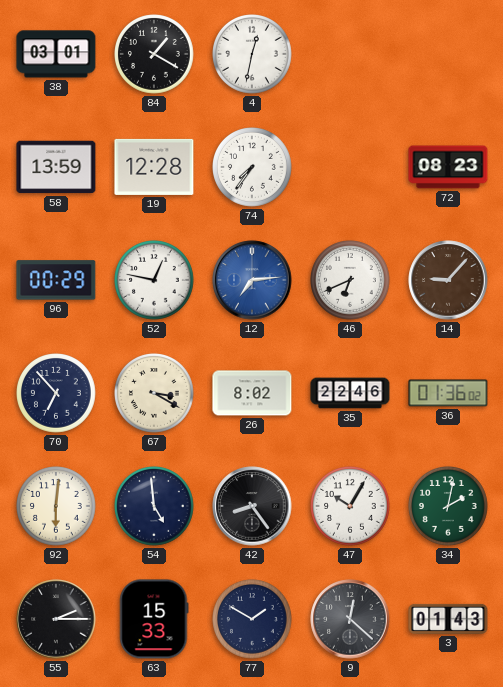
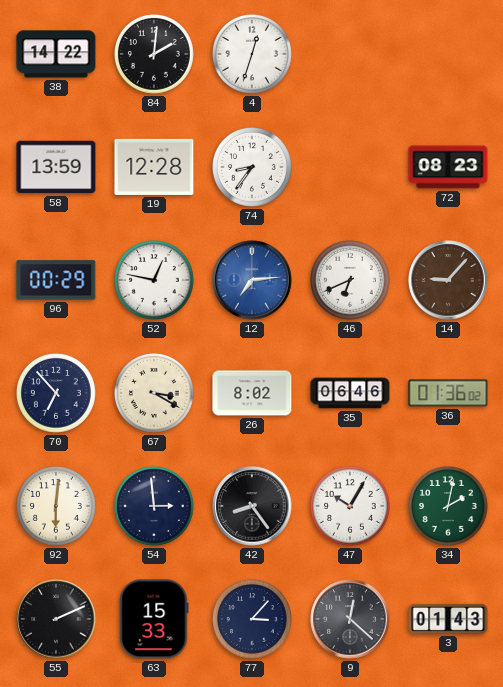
38: 03:01 -> 14:22
84: 1:20 -> 2:01
4: 12:32 -> 12:33
74: 7:36 -> 8:36
35: 22:46 -> 06:46
54: 4:59 -> 2:59
55: 2:15 -> 2:11
77: 1:50 -> 3:07
